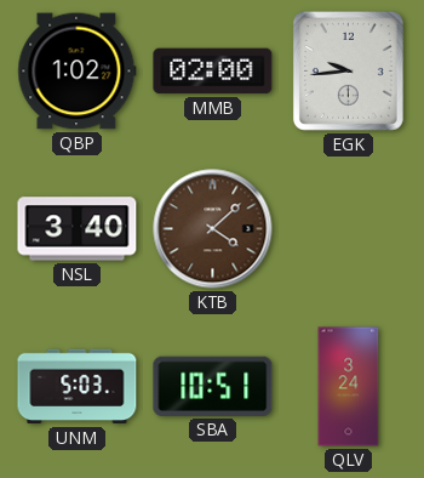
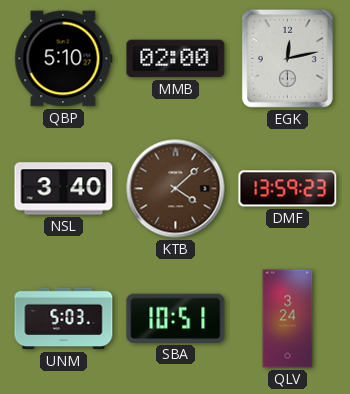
QBP: 1:02 -> 5:10
EGK: 9:44 -> 12:13
DMF: none -> 13:59
